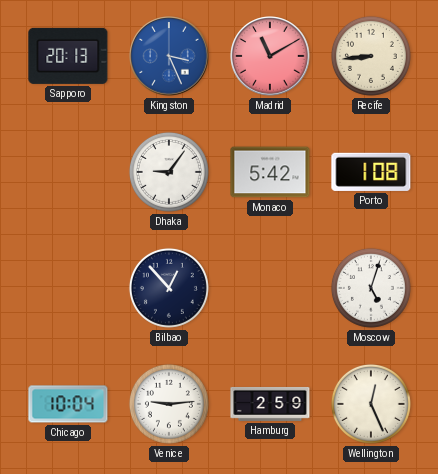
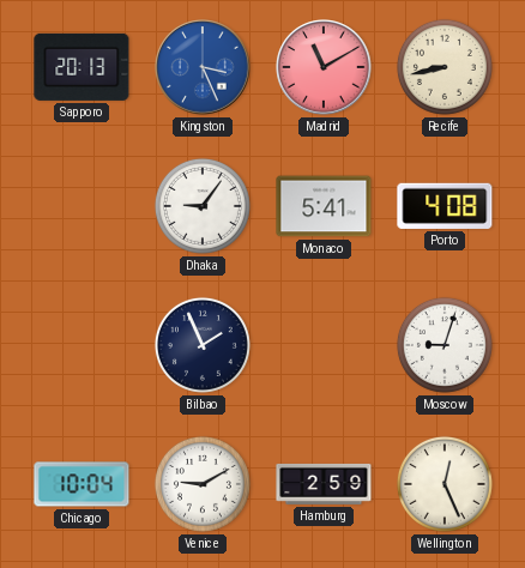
Recife: 8:44 -> 8:43
Monaco: 5:42 -> 5:41
Porto: 1:08 -> 4:08
Bilbao: 12:53 -> 1:56
Moscow: 5:03 -> 9:03
Venice: 9:14 -> 9:10
